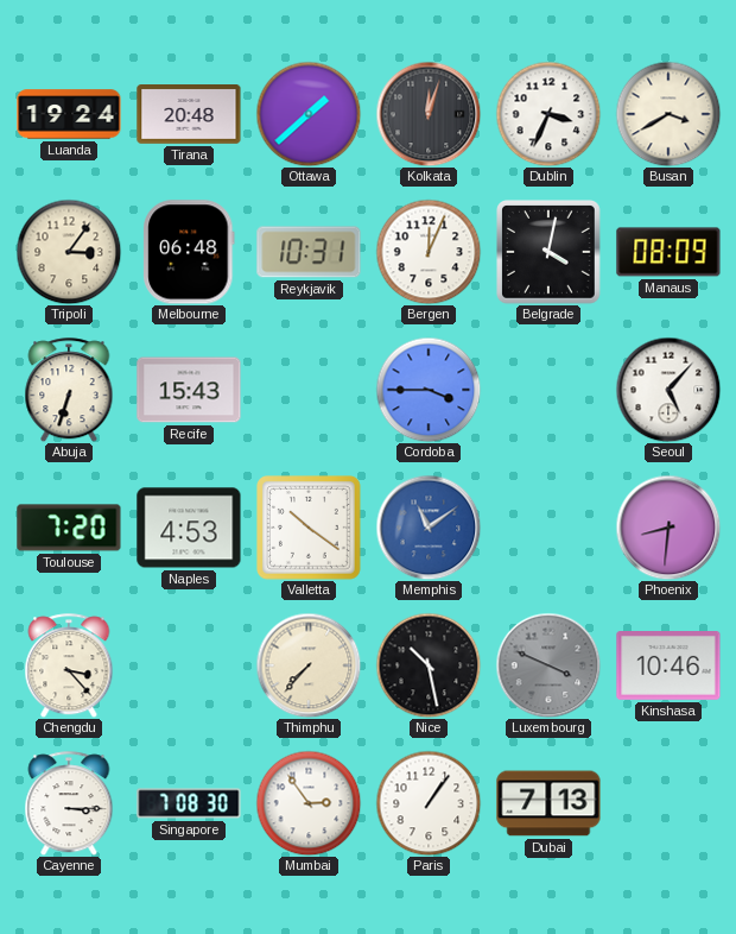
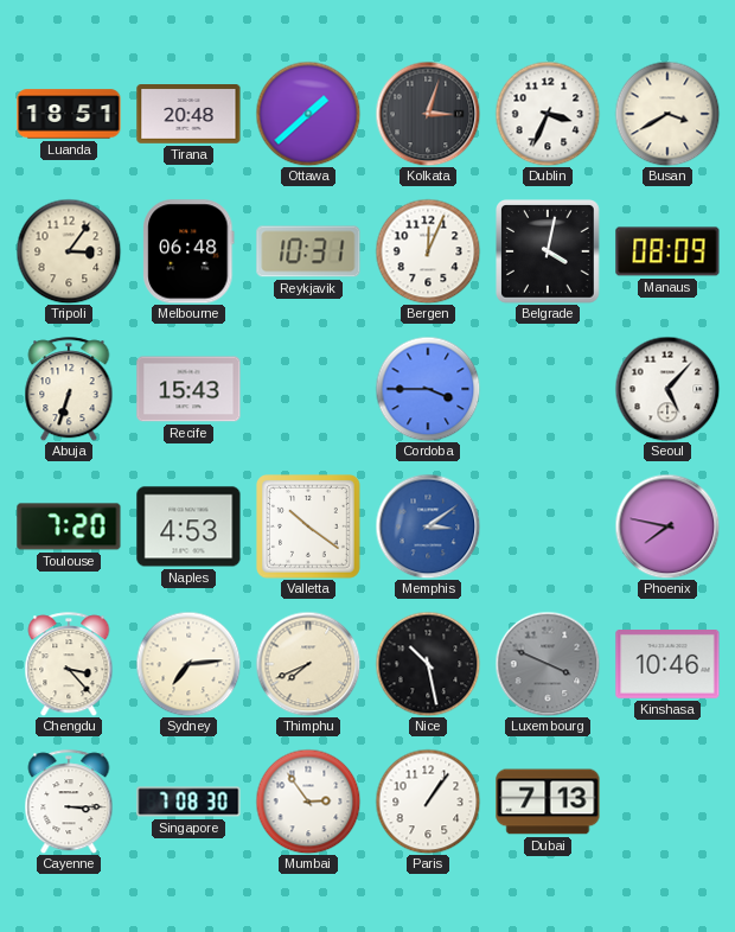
Luanda: 19:24 -> 18:51
Kolkata: 12:03 -> 3:03
Memphis: 11:09 -> 3:09
Phoenix: 8:31 -> 7:47
Sydney: none -> 7:14
Thimphu: 7:37 -> 7:41
